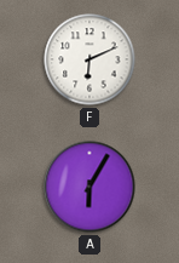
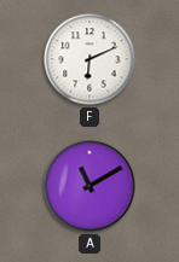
A: 6:05 -> 11:10
